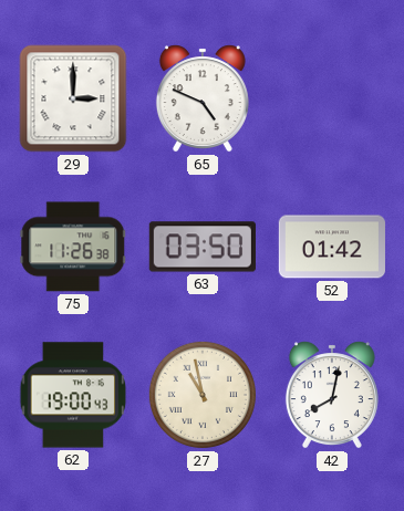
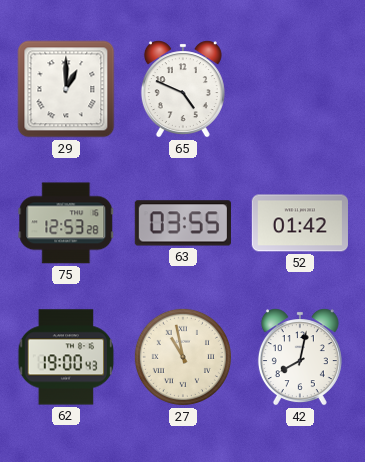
29: 3:00 -> 1:00
75: 11:26 -> 12:53
63: 03:50 -> 03:55
